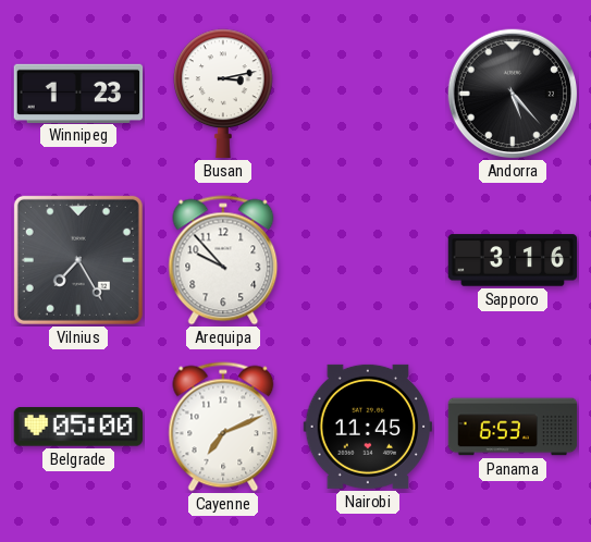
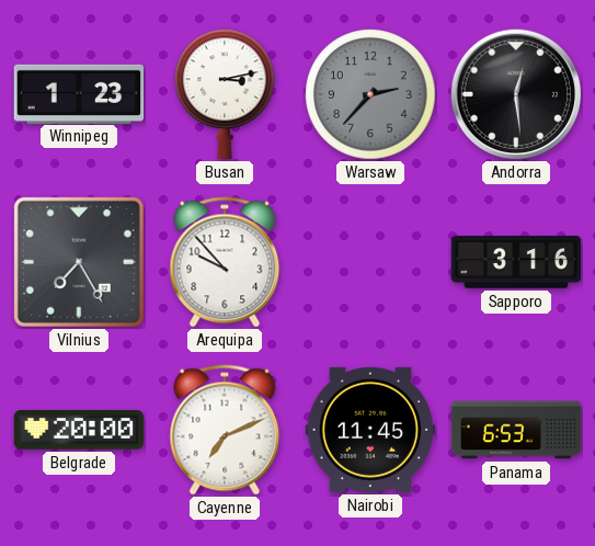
Warsaw: none -> 2:37
Andorra: 5:23 -> 12:29
Belgrade: 05:00 -> 20:00
